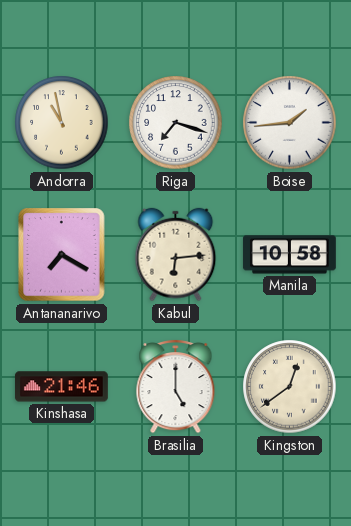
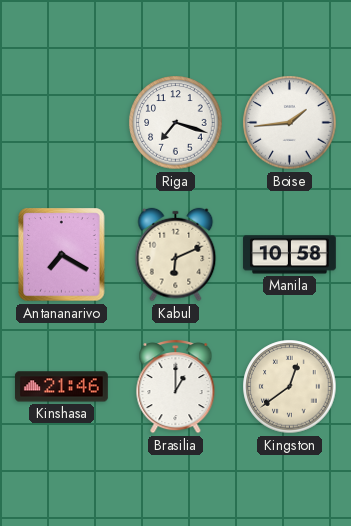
Andorra: 10:58 -> none
Kabul: 6:14 -> 6:11
Brasilia: 5:00 -> 1:00
